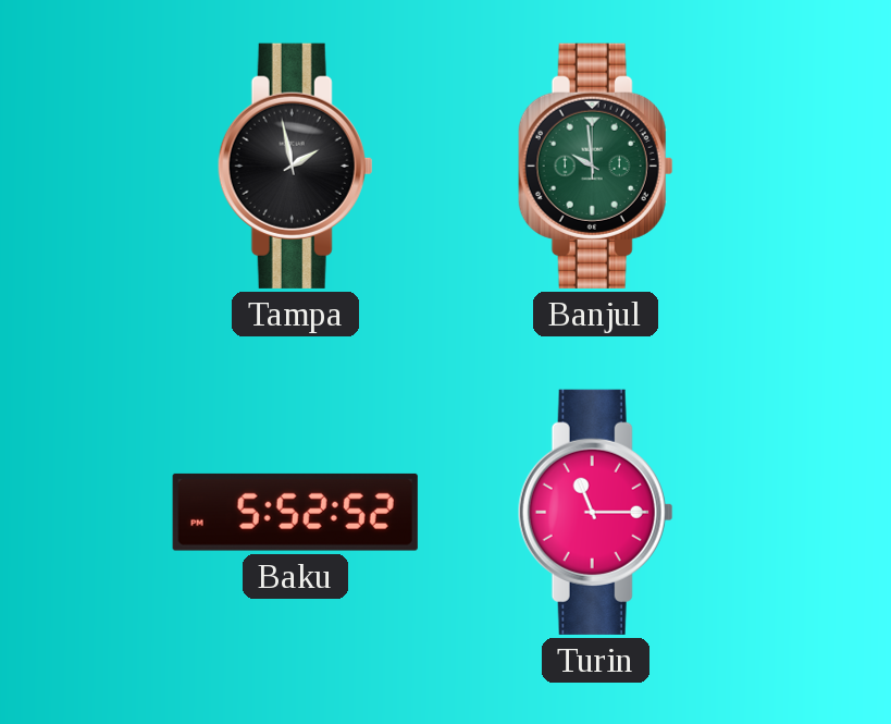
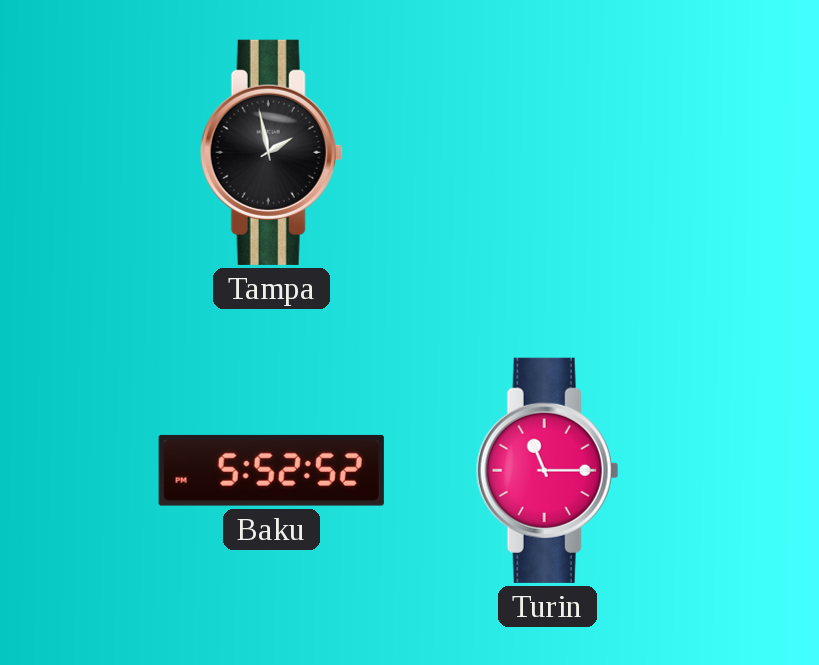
Banjul: 9:59 -> none
